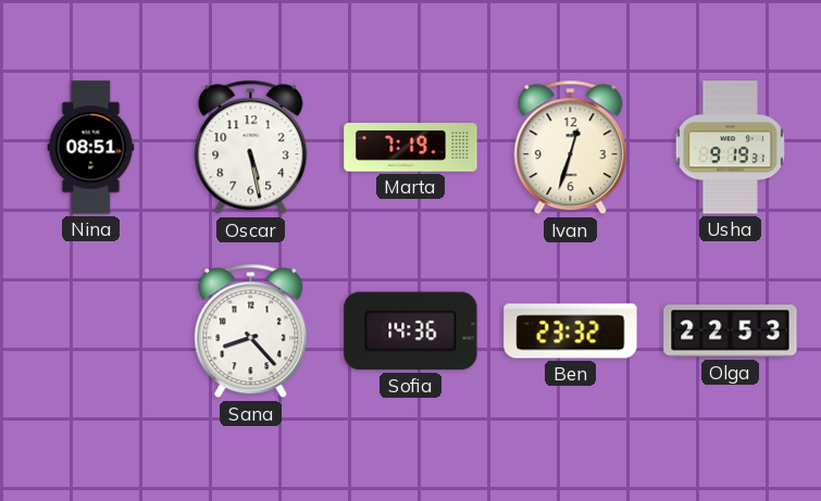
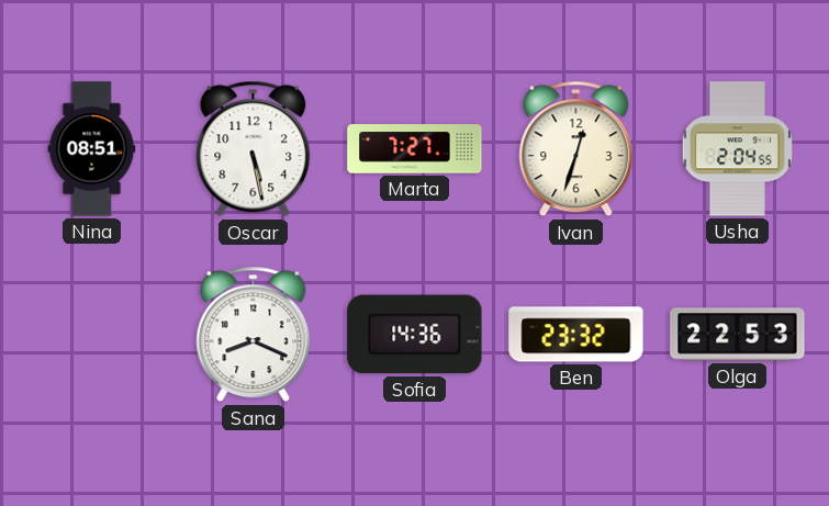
Marta: 7:19 -> 7:27
Usha: 9:19 -> 2:04
Sana: 8:23 -> 8:19
